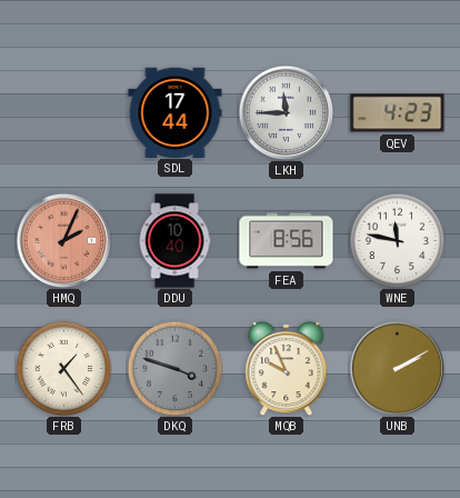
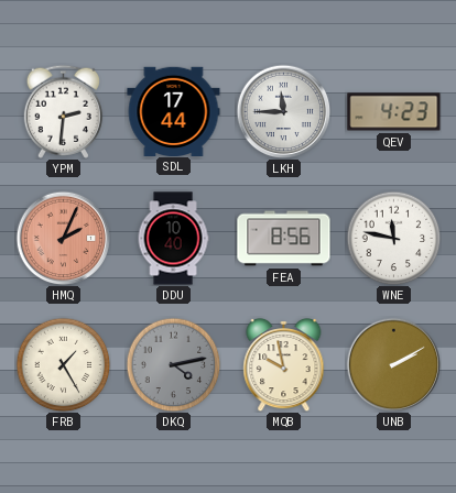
YPM: none -> 2:31
FRB: 1:24 -> 1:25
DKQ: 3:48 -> 4:13
MQB: 9:56 -> 9:58
